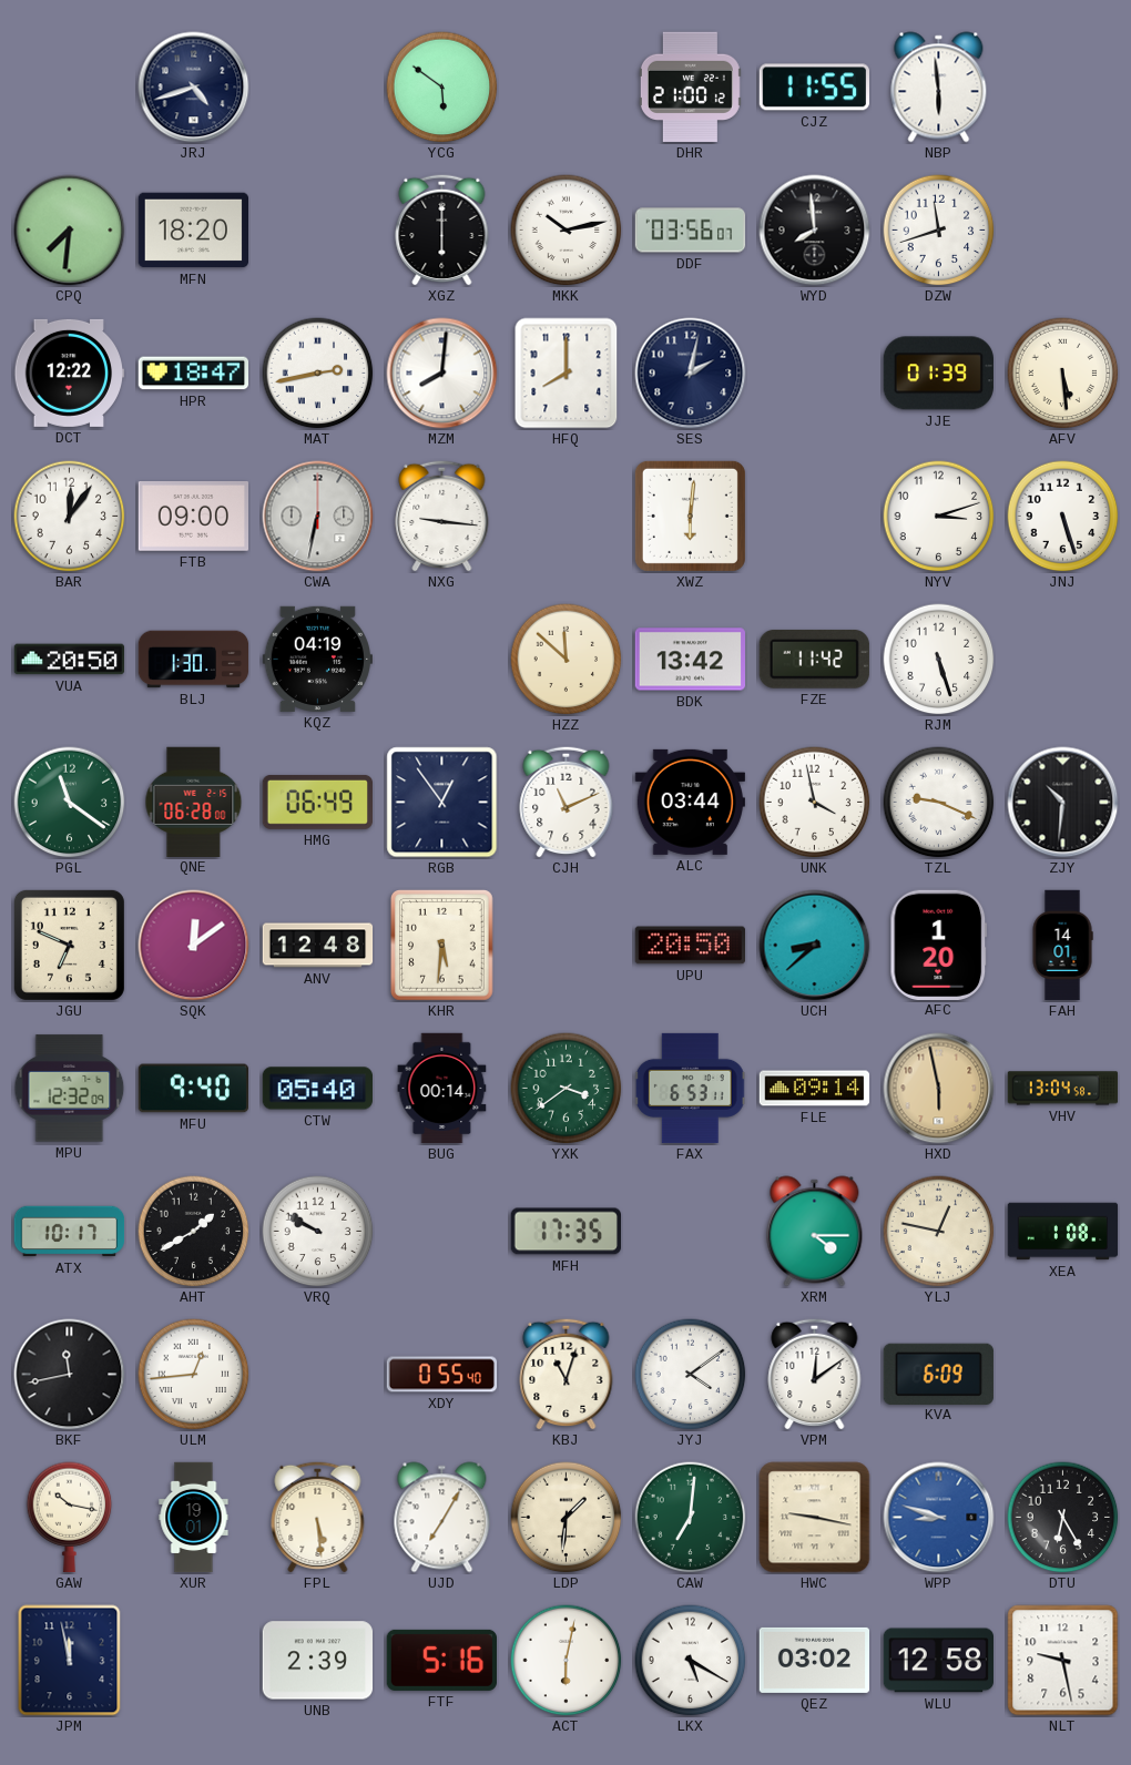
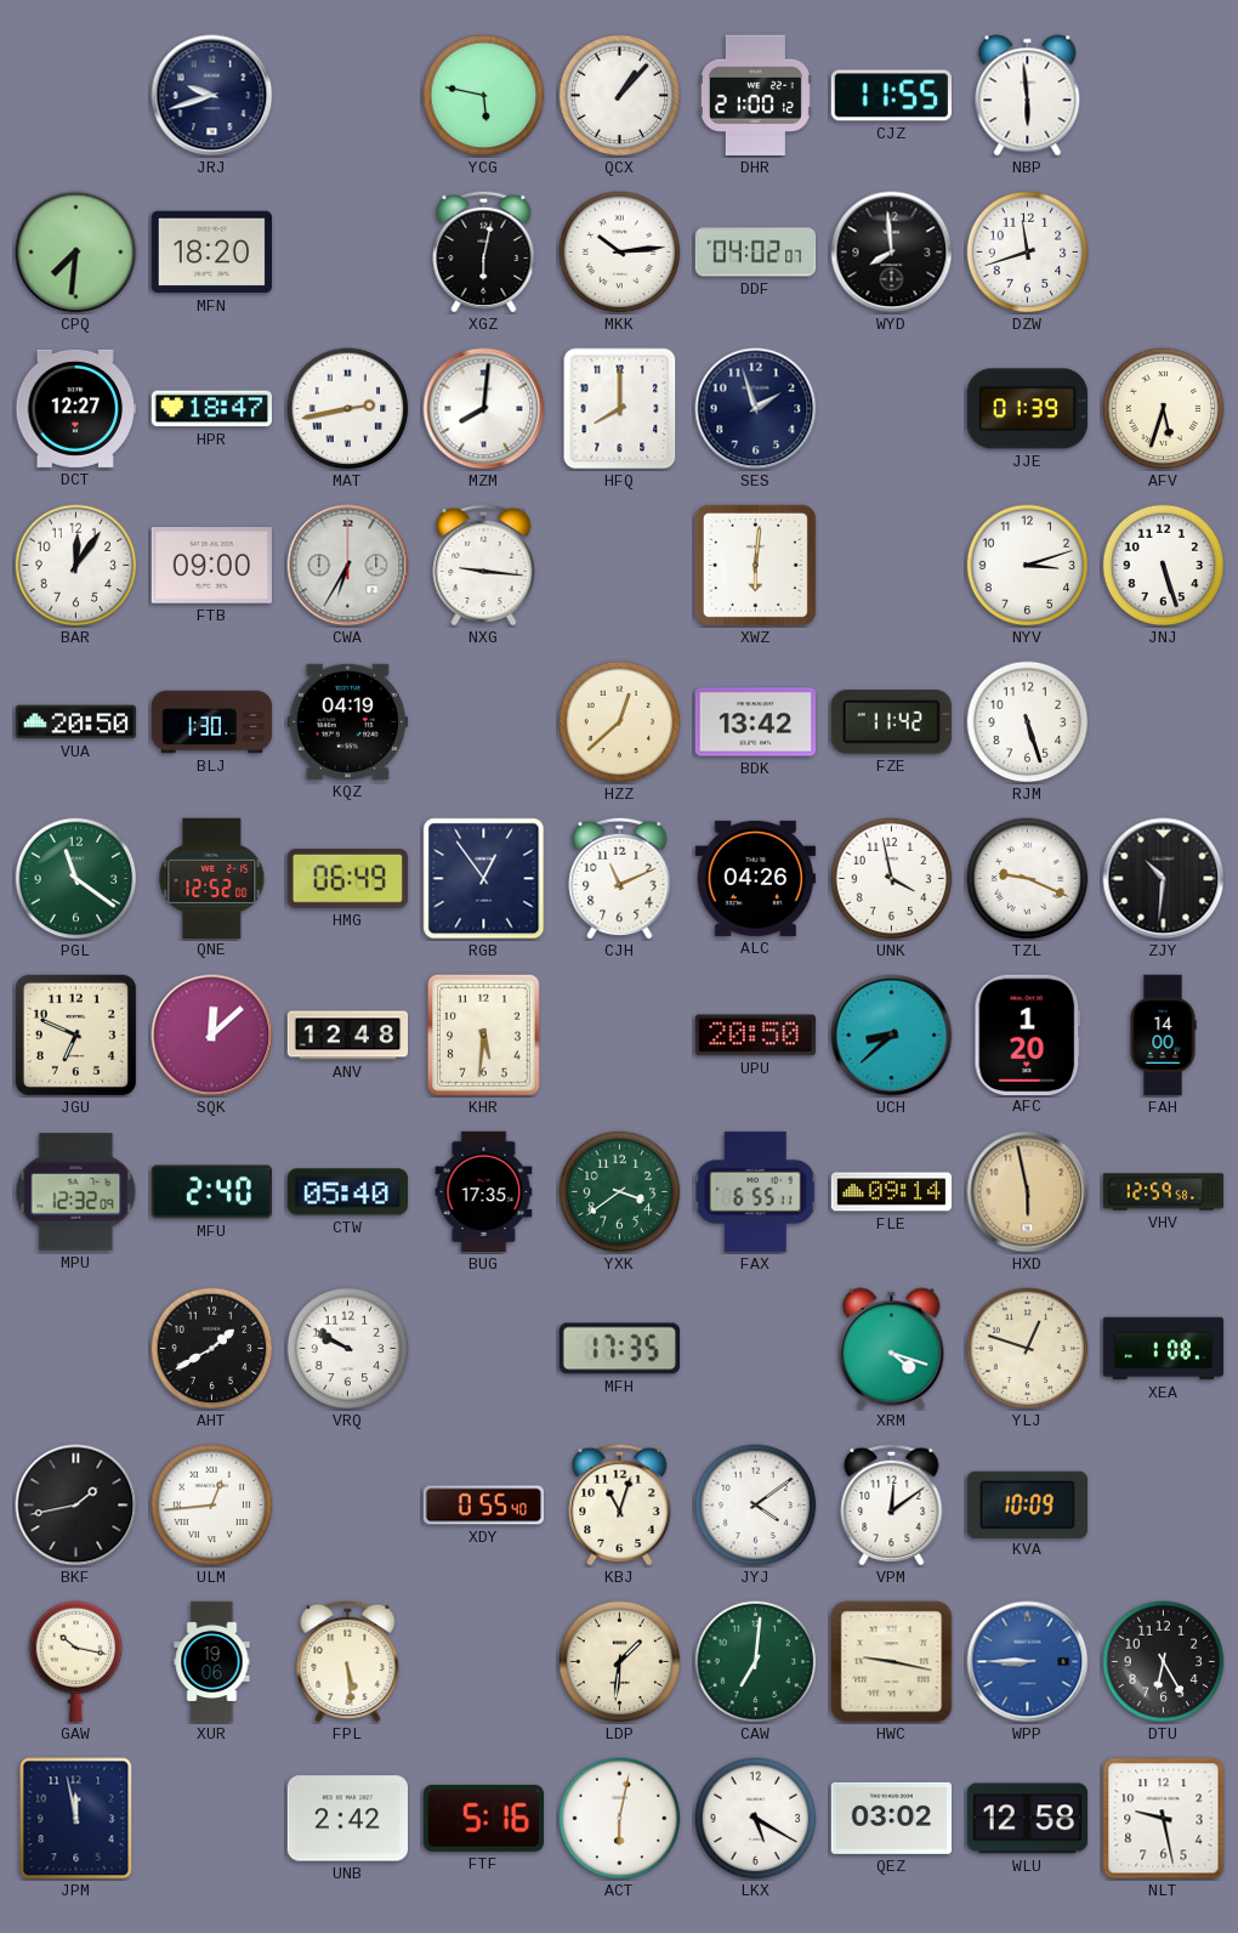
JRJ: 4:42 -> 9:42
YCG: 5:51 -> 5:47
QCX: none -> 1:07
XGZ: 6:00 -> 6:02
MKK: 10:13 -> 10:14
DDF: 03:56 -> 04:02
DCT: 12:22 -> 12:27
SES: 2:02 -> 1:57
AFV: 5:29 -> 5:33
CWA: 6:32 -> 6:35
HZZ: 11:52 -> 12:38
QNE: 06:28 -> 12:52
ALC: 03:44 -> 04:26
SQK: 12:09 -> 12:08
FAH: 14:01 -> 14:00
MFU: 9:40 -> 2:40
BUG: 00:14 -> 17:35
FAX: 6:53 -> 6:55
VHV: 13:04 -> 12:59
ATX: 10:17 -> none
XRM: 4:15 -> 4:18
YLJ: 12:47 -> 12:48
BKF: 11:43 -> 1:43
KVA: 6:09 -> 10:09
XUR: 19:01 -> 19:06
UJD: 7:05 -> none
WPP: 8:48 -> 8:45
UNB: 2:39 -> 2:42
